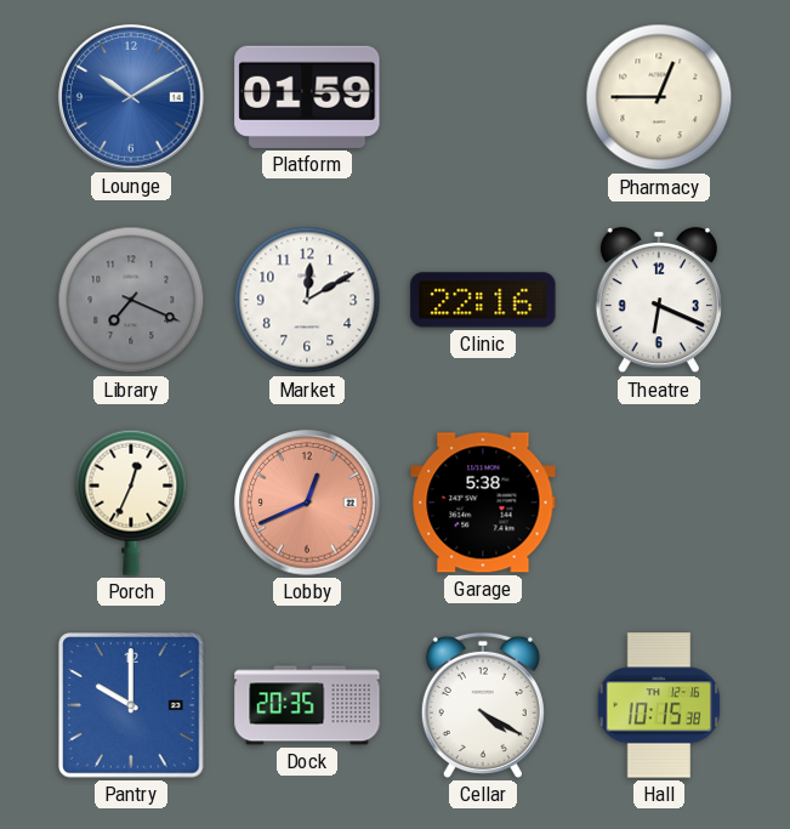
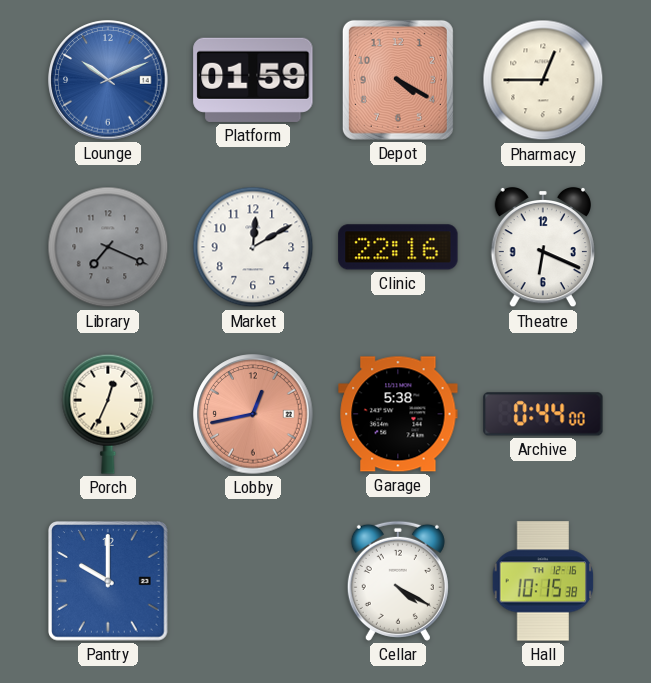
Lounge: 10:10 -> 10:11
Depot: none -> 4:20
Lobby: 12:41 -> 12:43
Archive: none -> 0:44
Dock: 20:35 -> none
